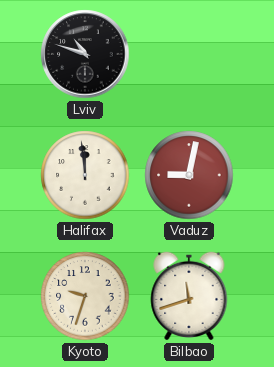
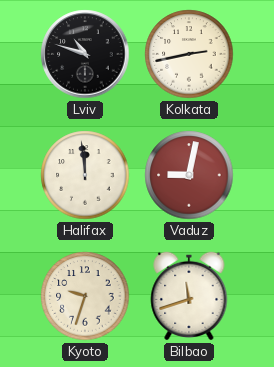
Kolkata: none -> 2:43
